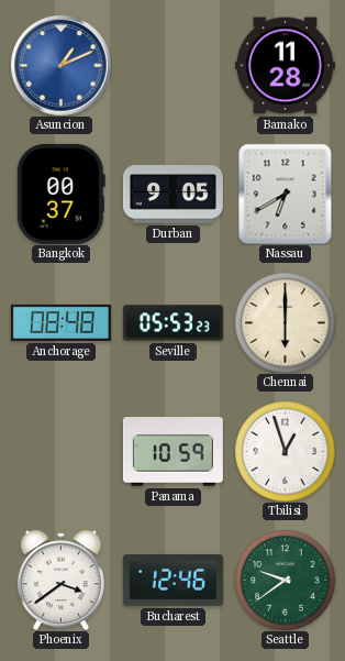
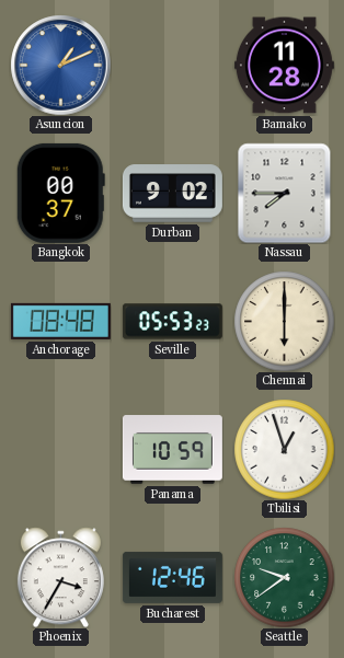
Durban: 9:05 -> 9:02
Nassau: 6:40 -> 7:45
Phoenix: 3:39 -> 3:35
